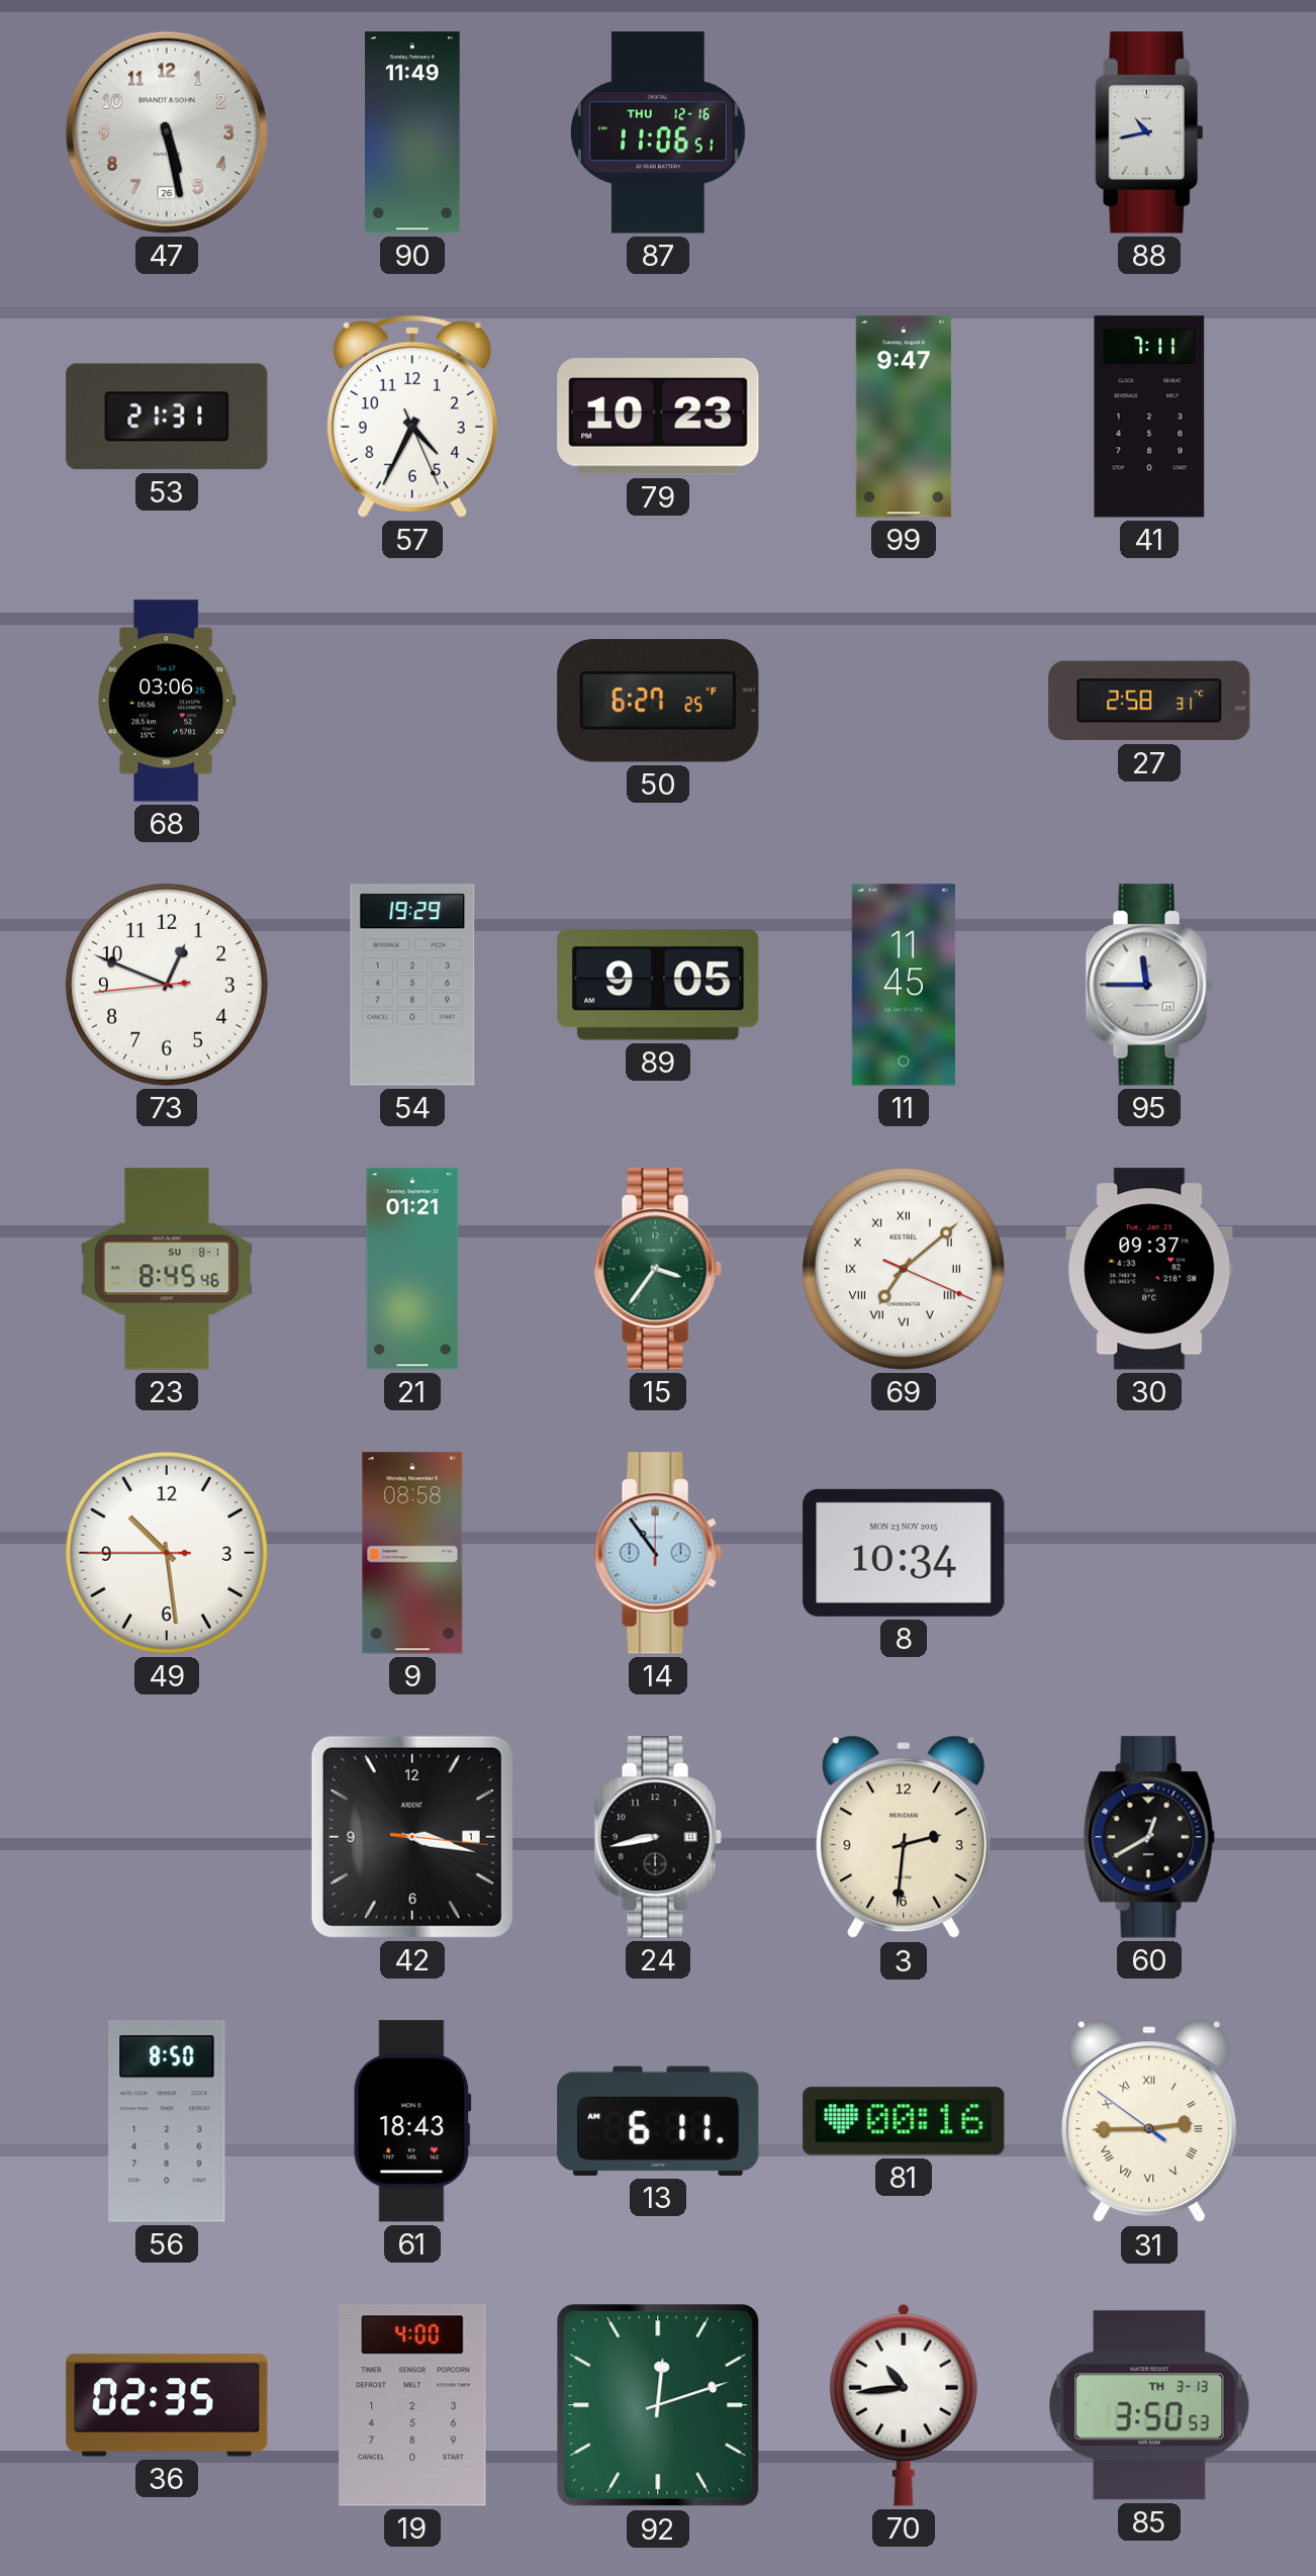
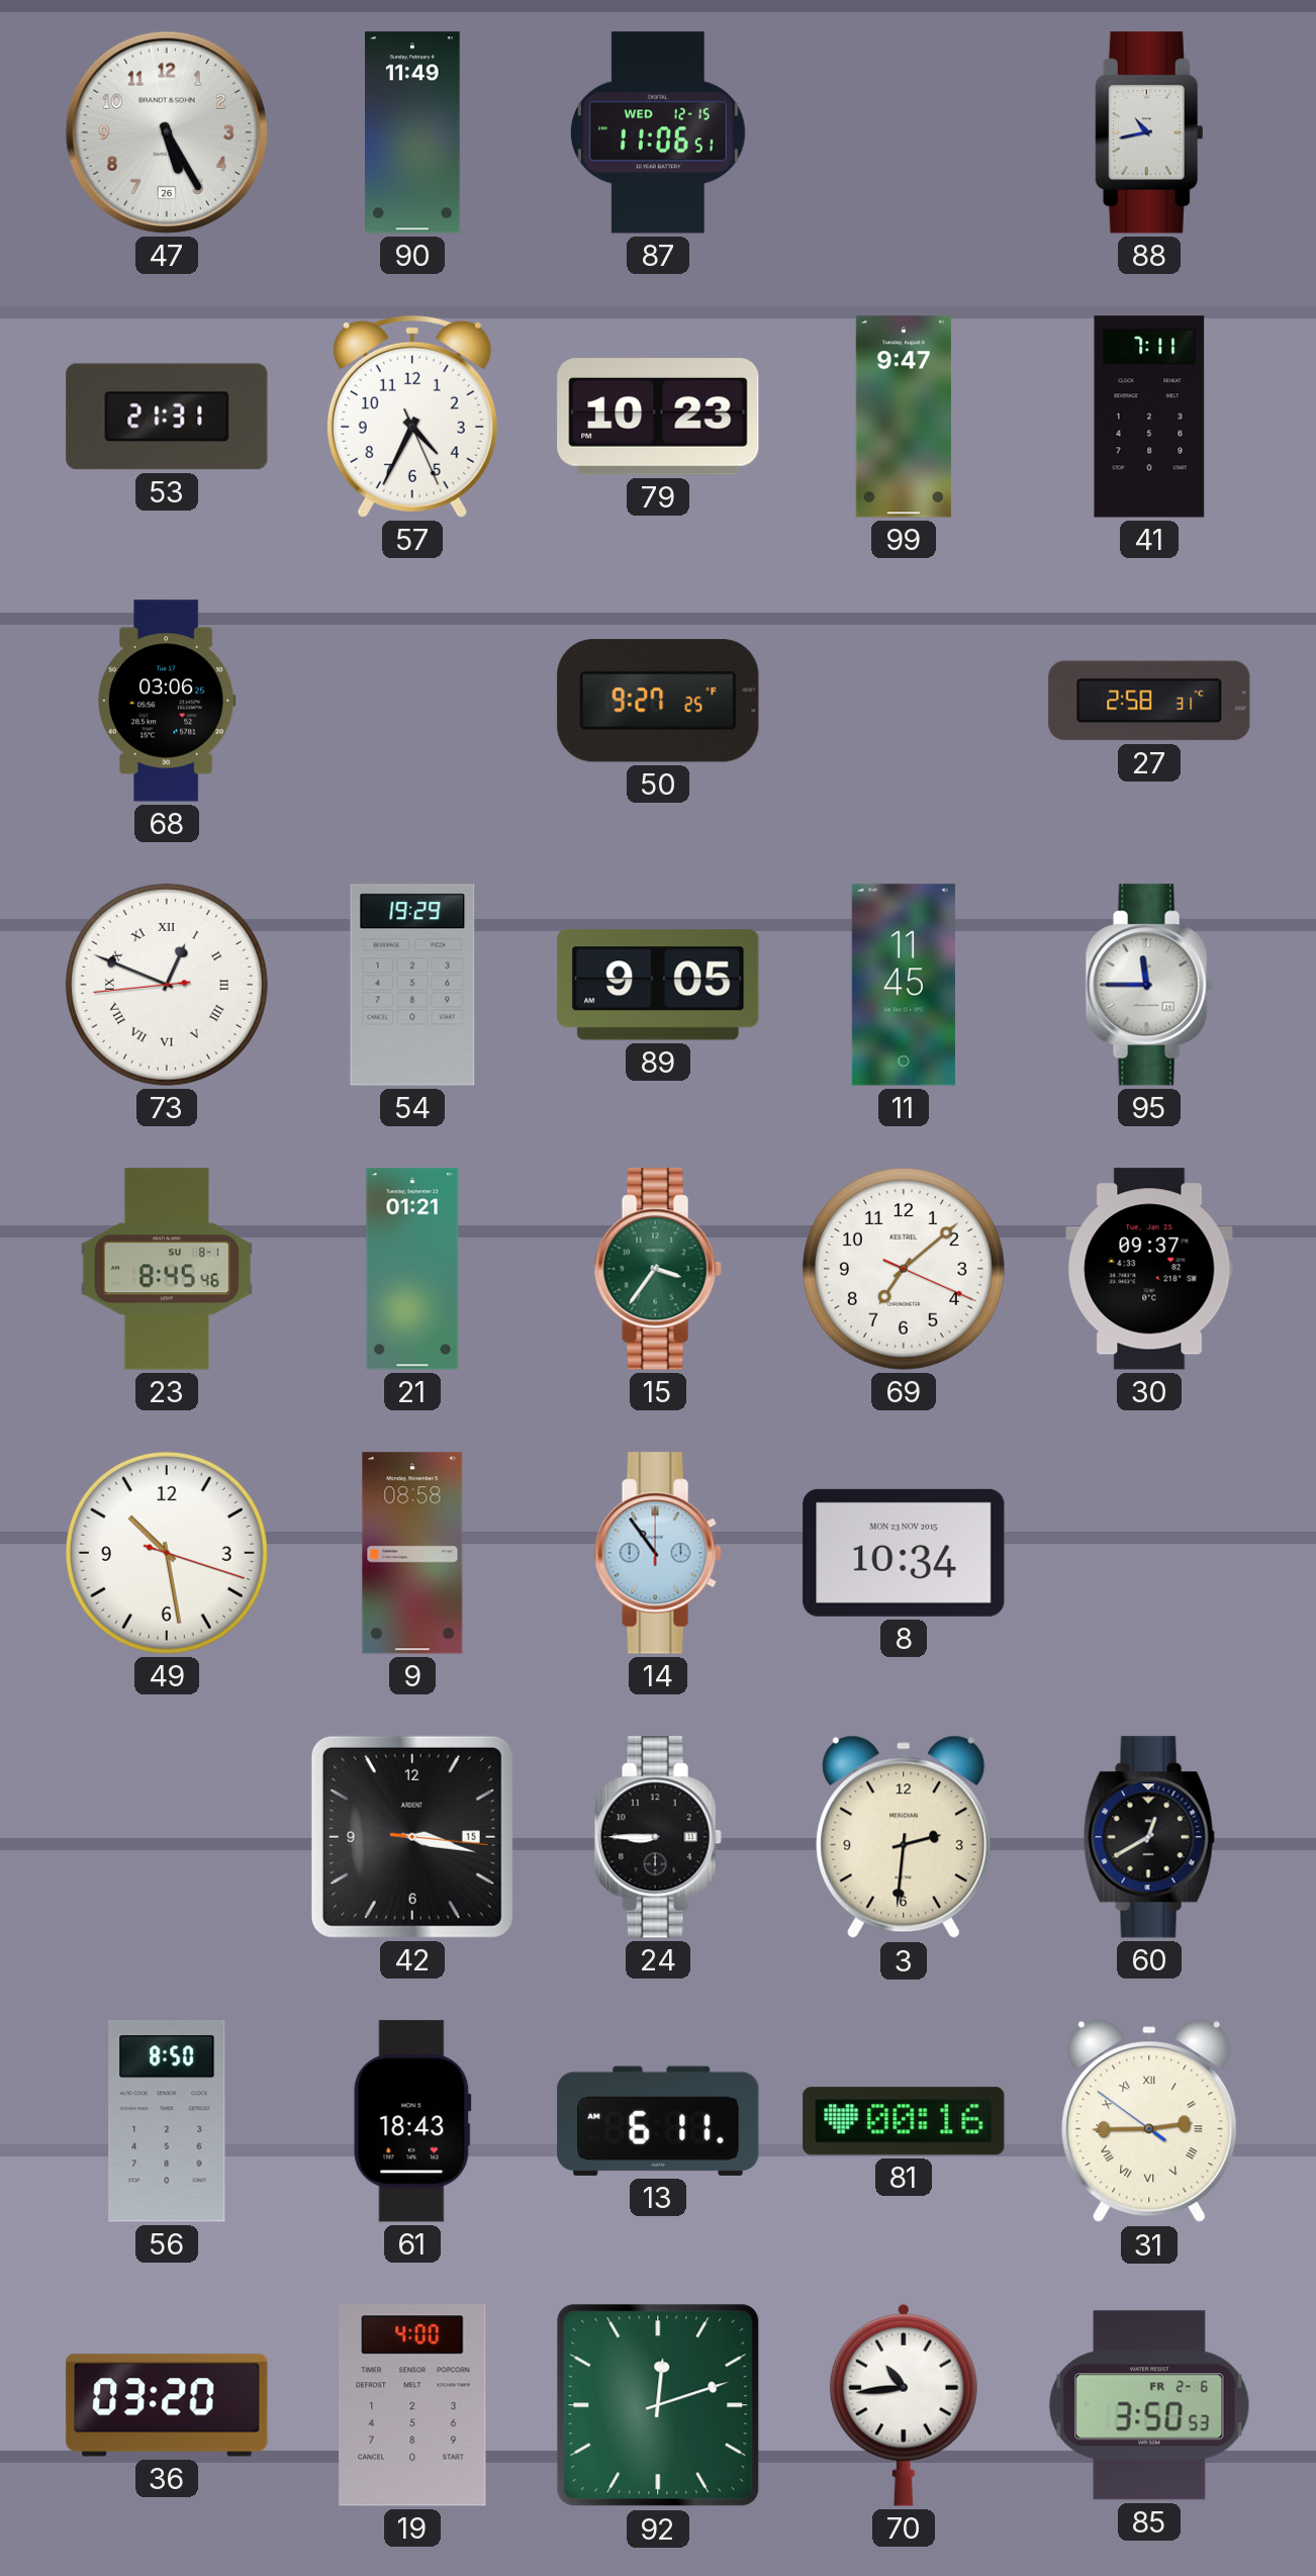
47: 5:28 -> 5:25
87 date: THU 12-16 -> WED 12-15
50: 6:27 -> 9:27
73 numerals: Arabic -> Roman
69 numerals: Roman -> Arabic
49: 10:28:45 -> 10:28:18
42 date: 1 -> 15
24: 8:43 -> 8:45
36: 02:35 -> 03:20
85 date: TH 3-13 -> FR 2-6
